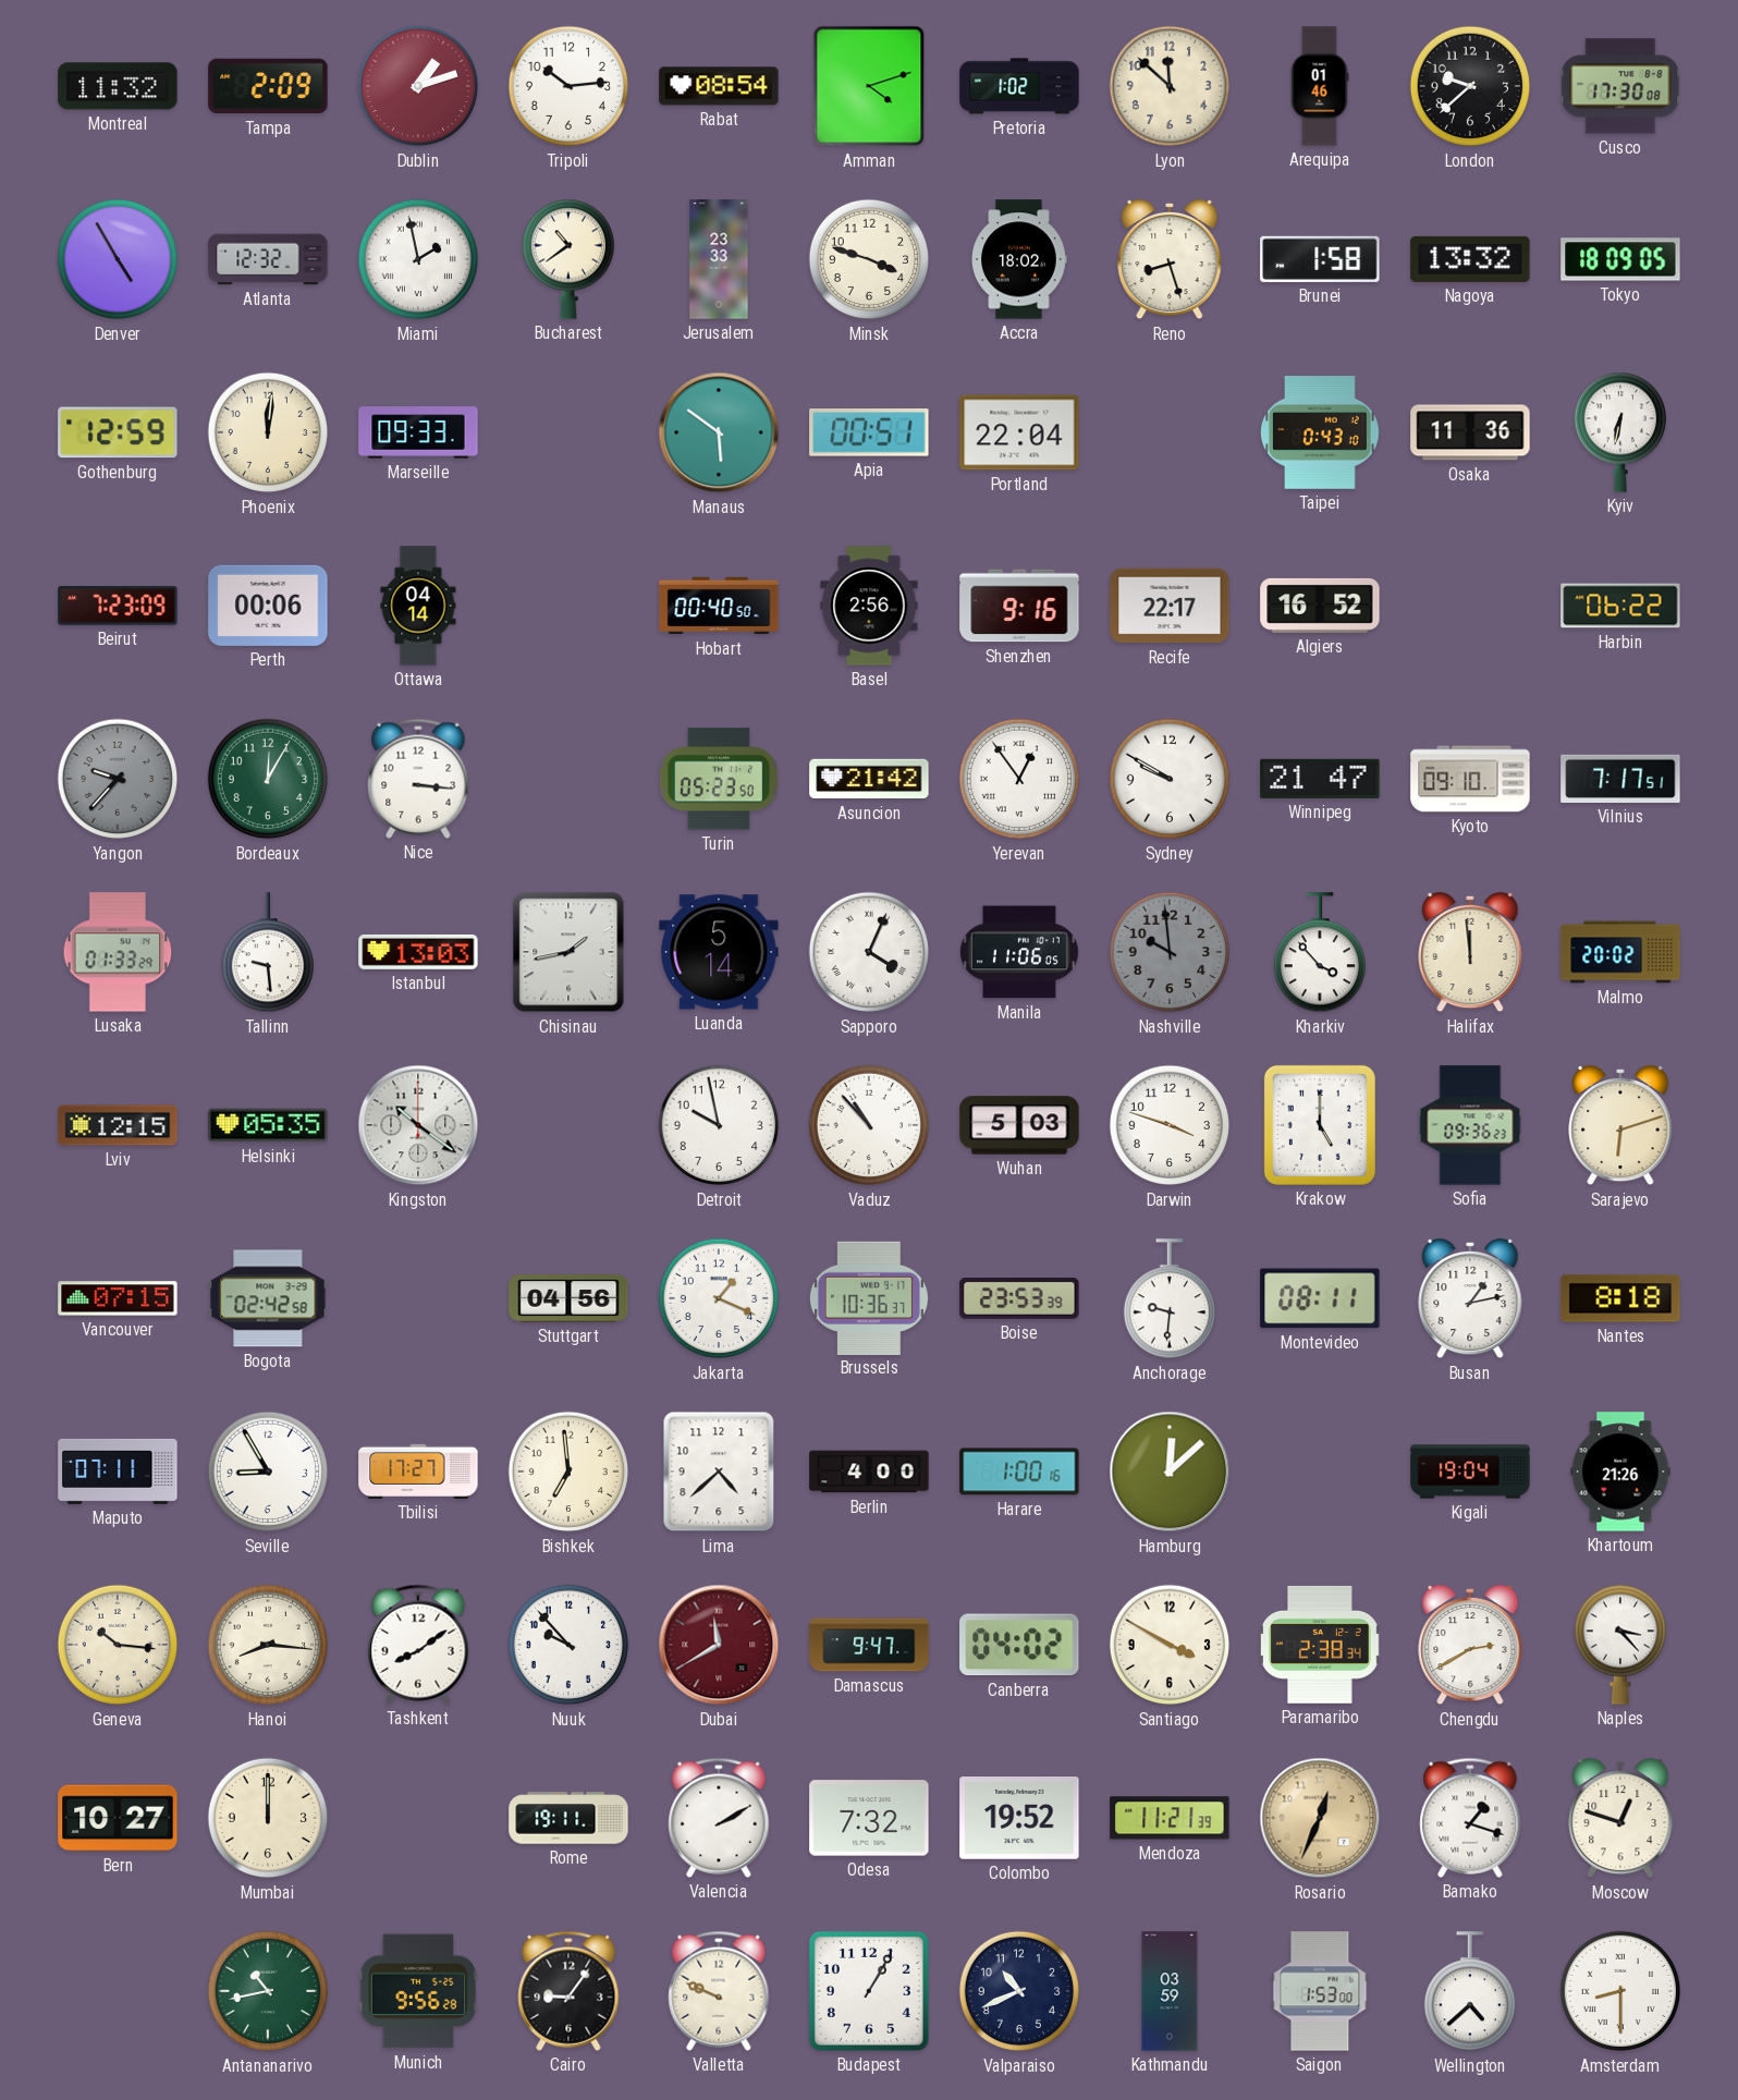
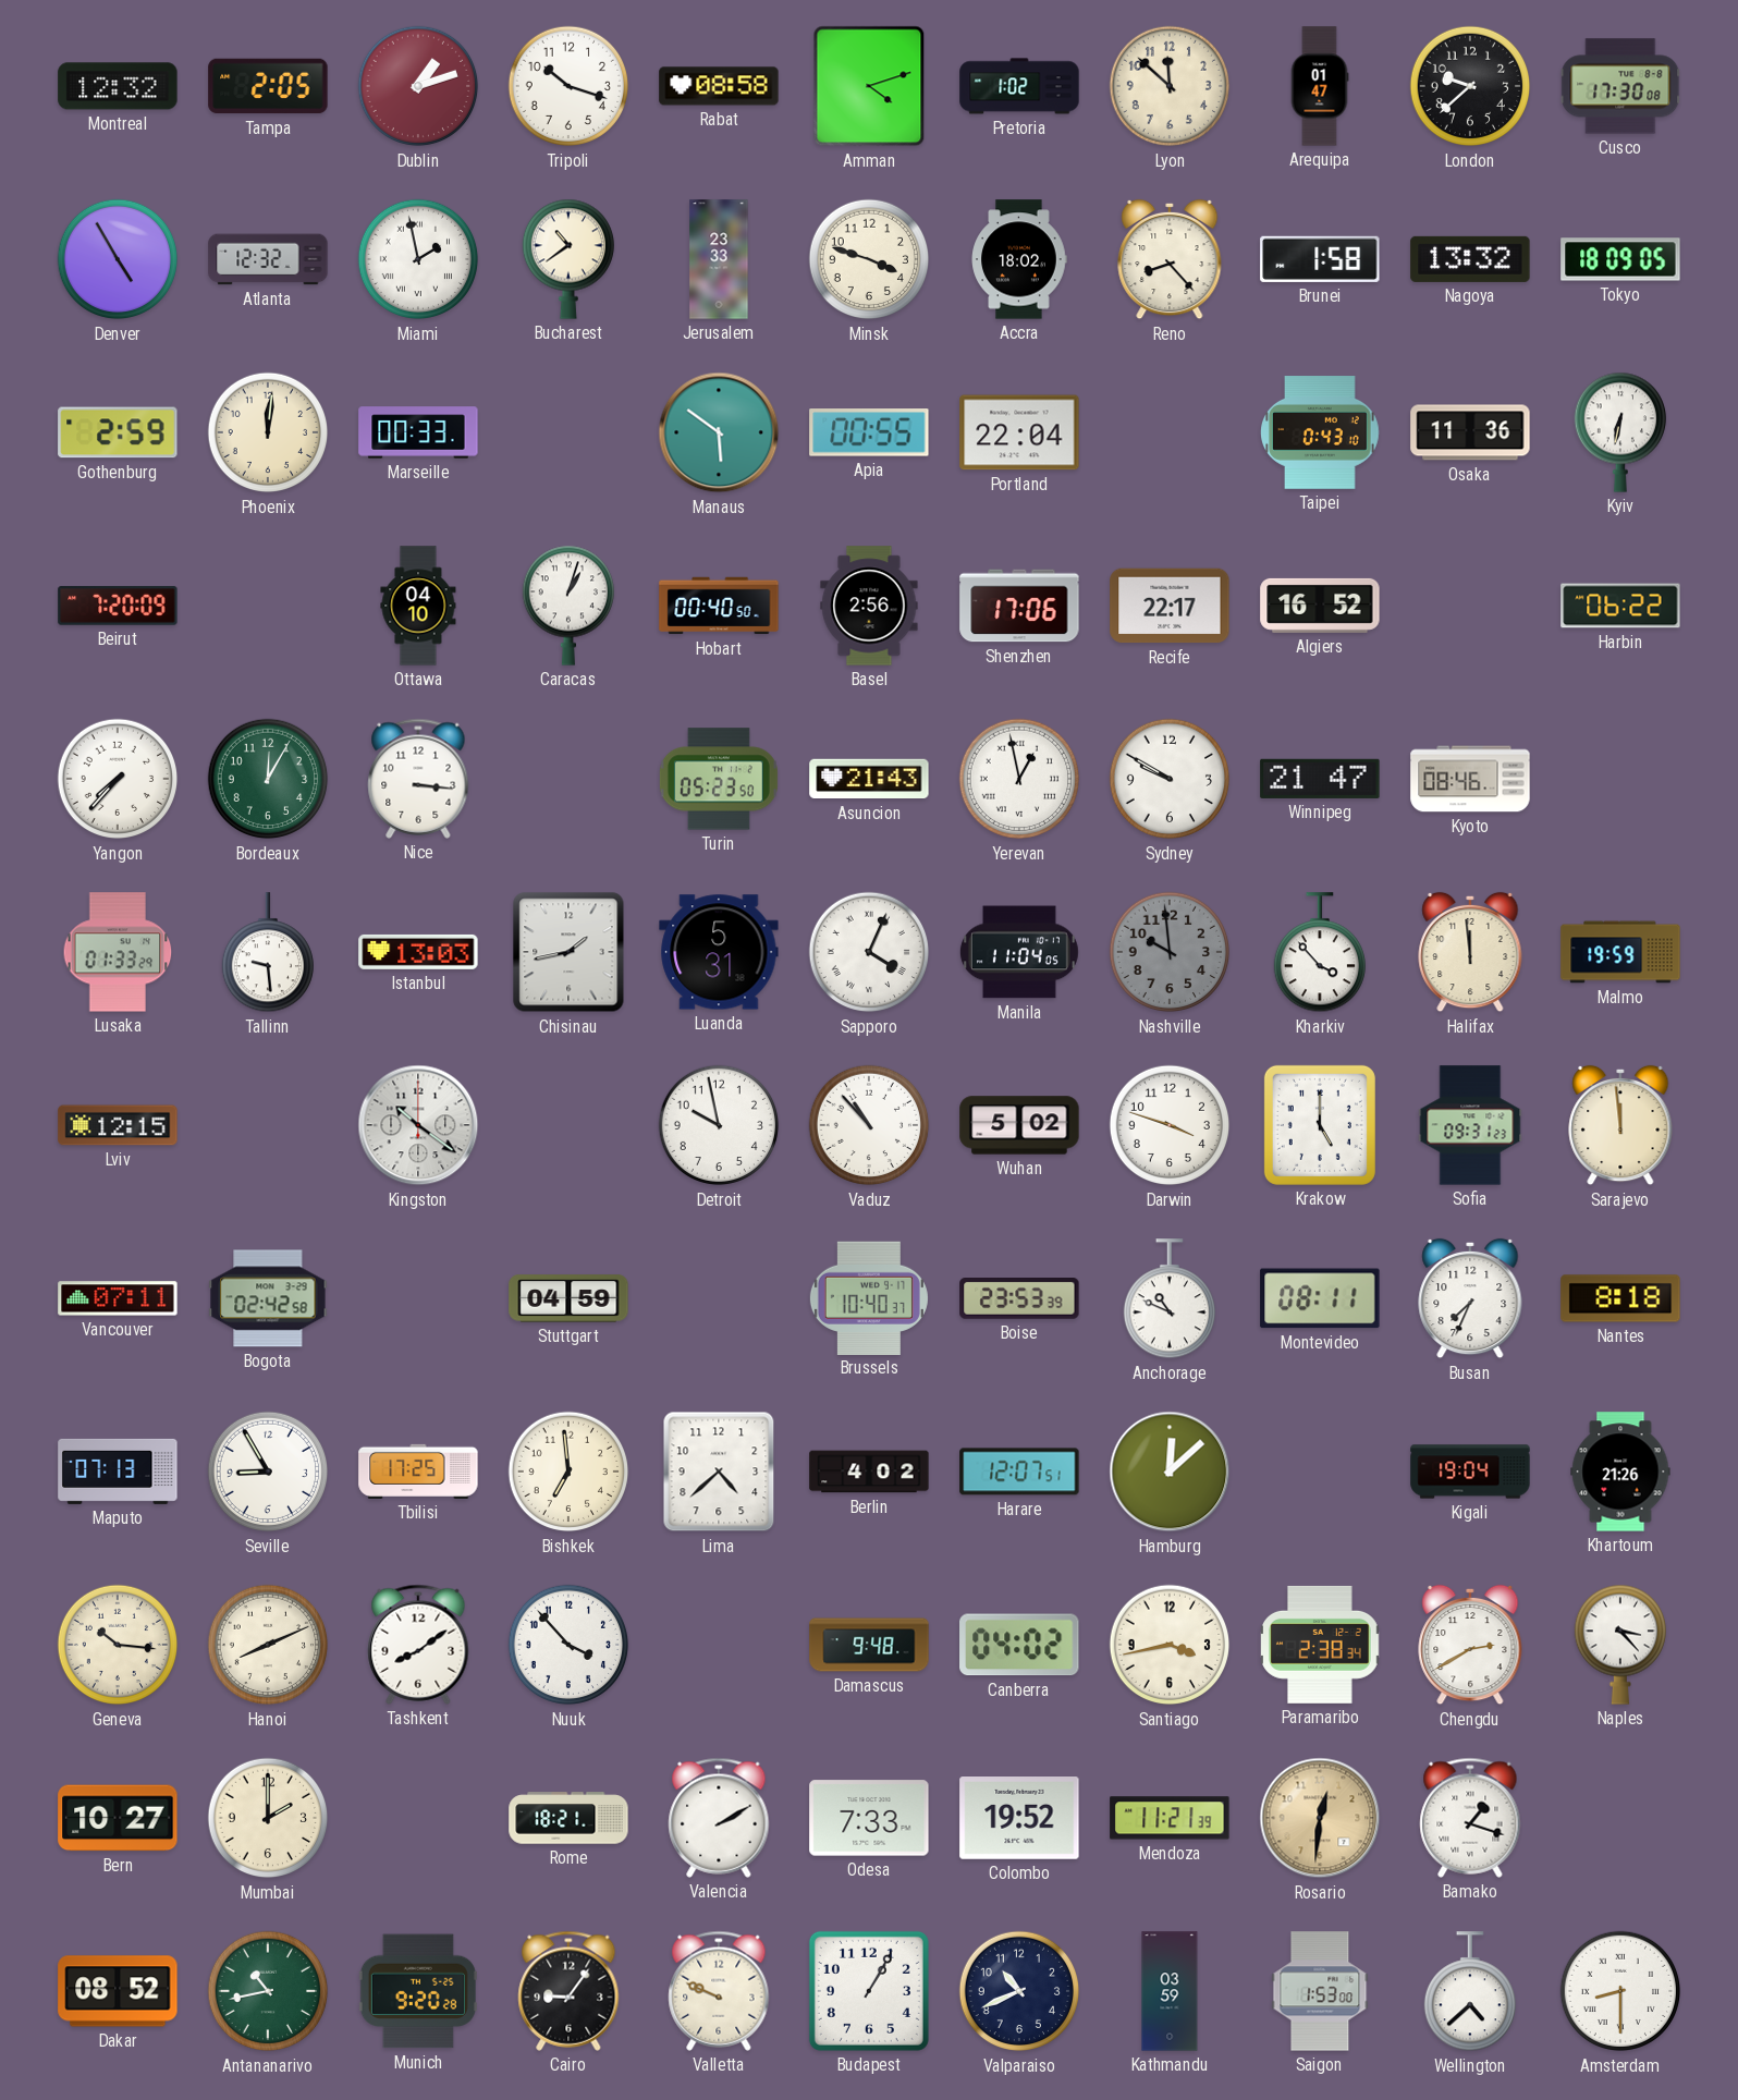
Montreal: 11:32 -> 12:32
Tampa: 2:09 -> 2:05
Tripoli: 10:14 -> 10:18
Rabat: 08:54 -> 08:58
Arequipa: 01:46 -> 01:47
Reno: 8:27 -> 8:23
Gothenburg: 12:59 -> 2:59
Marseille: 09:33 -> 00:33
Apia: 00:51 -> 00:55
Beirut: 7:23 -> 7:20
Perth: 00:06 -> none
Ottawa: 04:14 -> 04:10
Caracas: none -> 1:03
Shenzhen: 9:16 -> 17:06
Yangon: 9:37 -> 7:37
Yangon dial: grey -> white
Asuncion: 21:42 -> 21:43
Yerevan: 12:54 -> 12:58
Kyoto: 09:10 -> 08:46
Vilnius: 7:17 -> none
Luanda: 5:14 -> 5:31
Manila: 11:06 -> 11:04
Malmo: 20:02 -> 19:59
Helsinki: 05:35 -> none
Wuhan: 5:03 -> 5:02
Sofia: 09:36 -> 09:31
Sarajevo: 6:12 -> 11:59
Vancouver: 07:15 -> 07:11
Stuttgart: 04:56 -> 04:59
Jakarta: 1:19 -> none
Brussels: 10:36 -> 10:40
Anchorage: 9:31 -> 10:49
Busan: 1:13 -> 7:34
Maputo: 07:11 -> 07:13
Tbilisi: 17:27 -> 17:25
Berlin: 4:00 -> 4:02
Harare: 1:00 -> 12:07
Hanoi: 8:16 -> 8:11
Nuuk: 9:53 -> 3:53
Dubai: 11:40 -> none
Damascus: 9:47 -> 9:48
Santiago: 3:50 -> 3:43
Mumbai: 12:00 -> 2:00
Rome: 19:11 -> 18:21
Odesa: 7:32 -> 7:33
Rosario: 12:34 -> 12:31
Moscow: 12:48 -> none
Dakar: none -> 08:52
Munich: 9:56 -> 9:20
